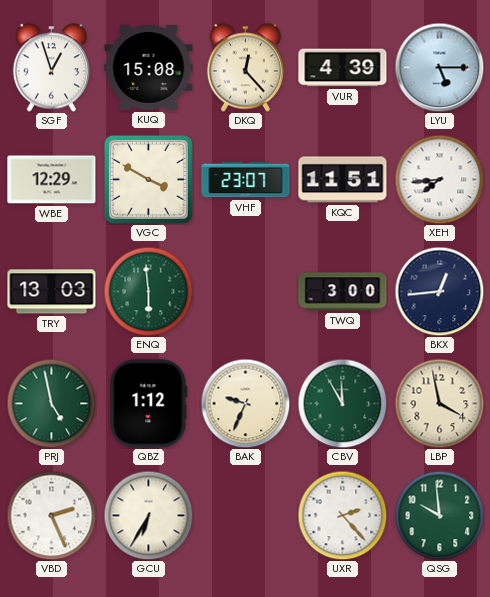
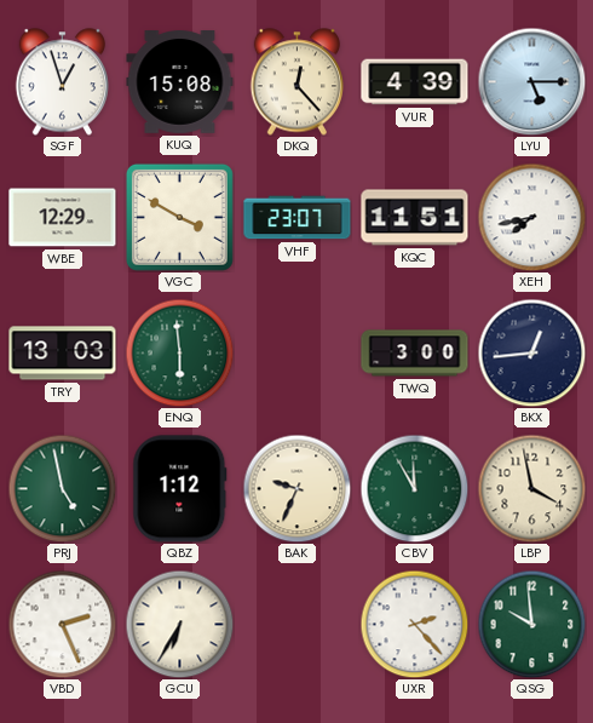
XEH: 7:44 -> 7:43
